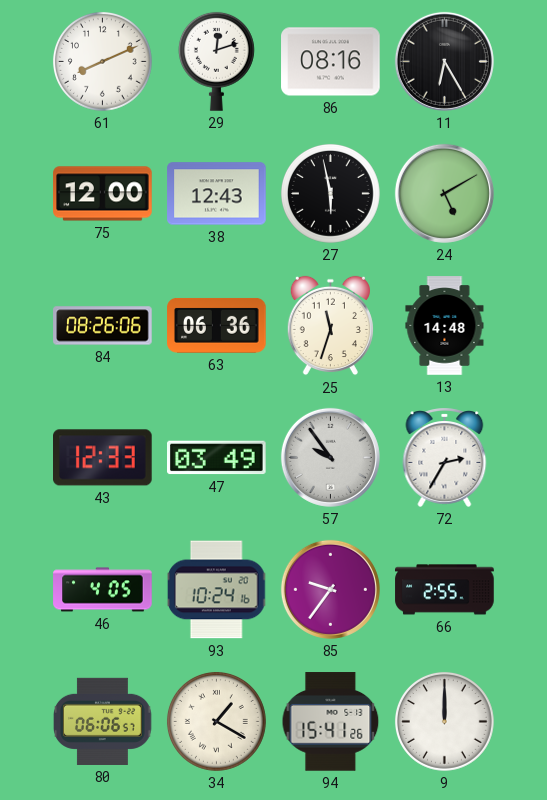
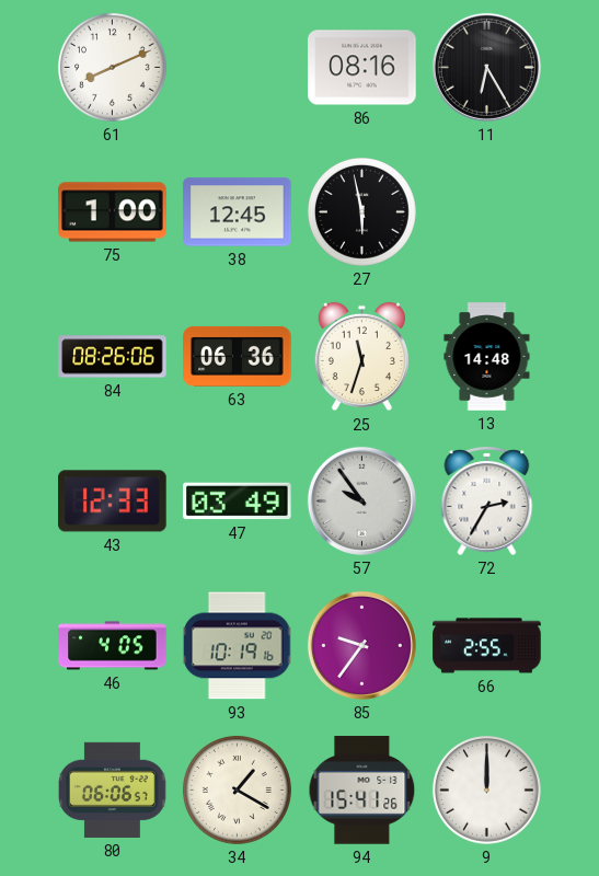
29: 12:12 -> none
75: 12:00 -> 1:00
38: 12:43 -> 12:45
24: 5:10 -> none
93: 10:24 -> 10:19
